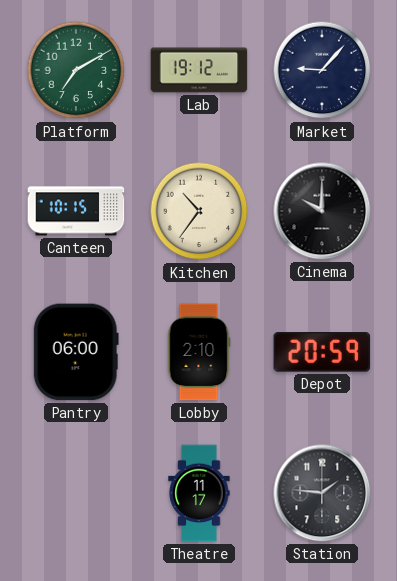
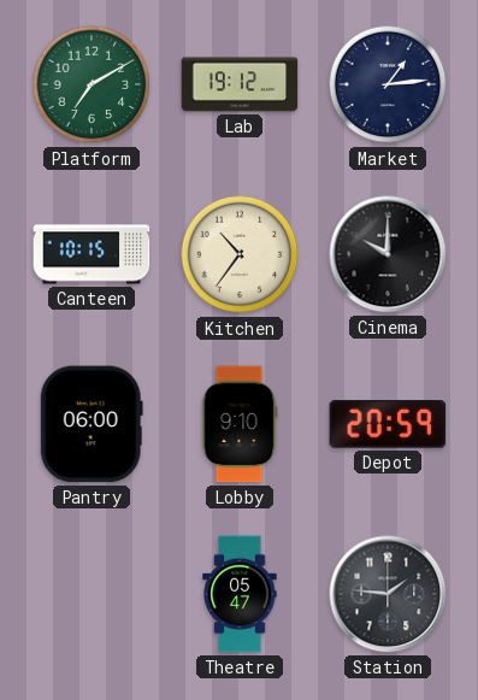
Market: 9:07 -> 1:14
Lobby: 2:10 -> 9:10
Theatre: 11:17 -> 05:47
